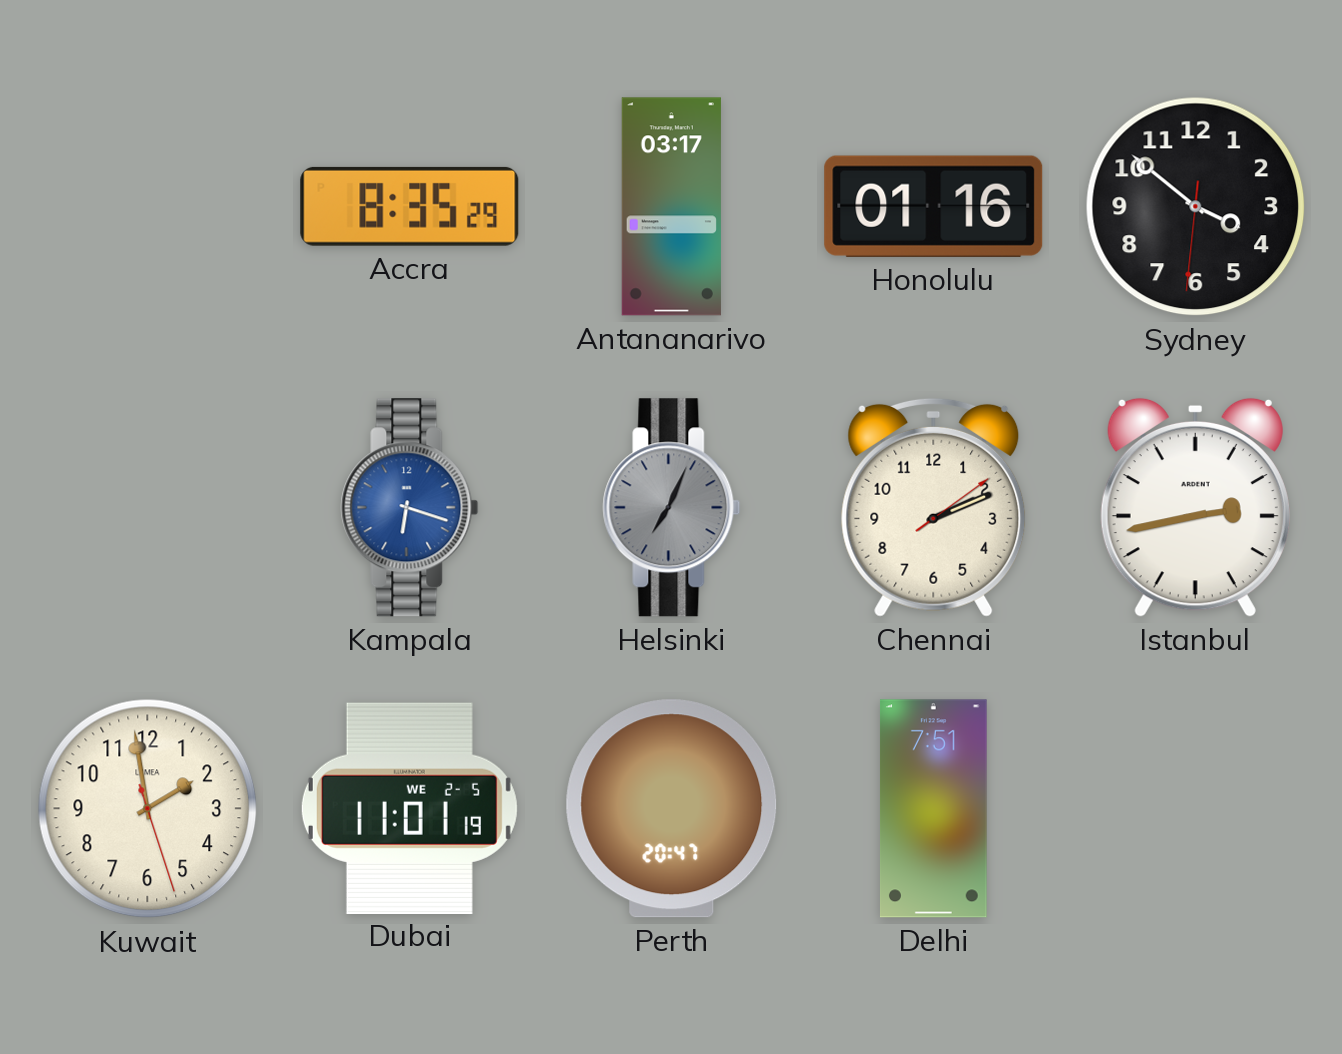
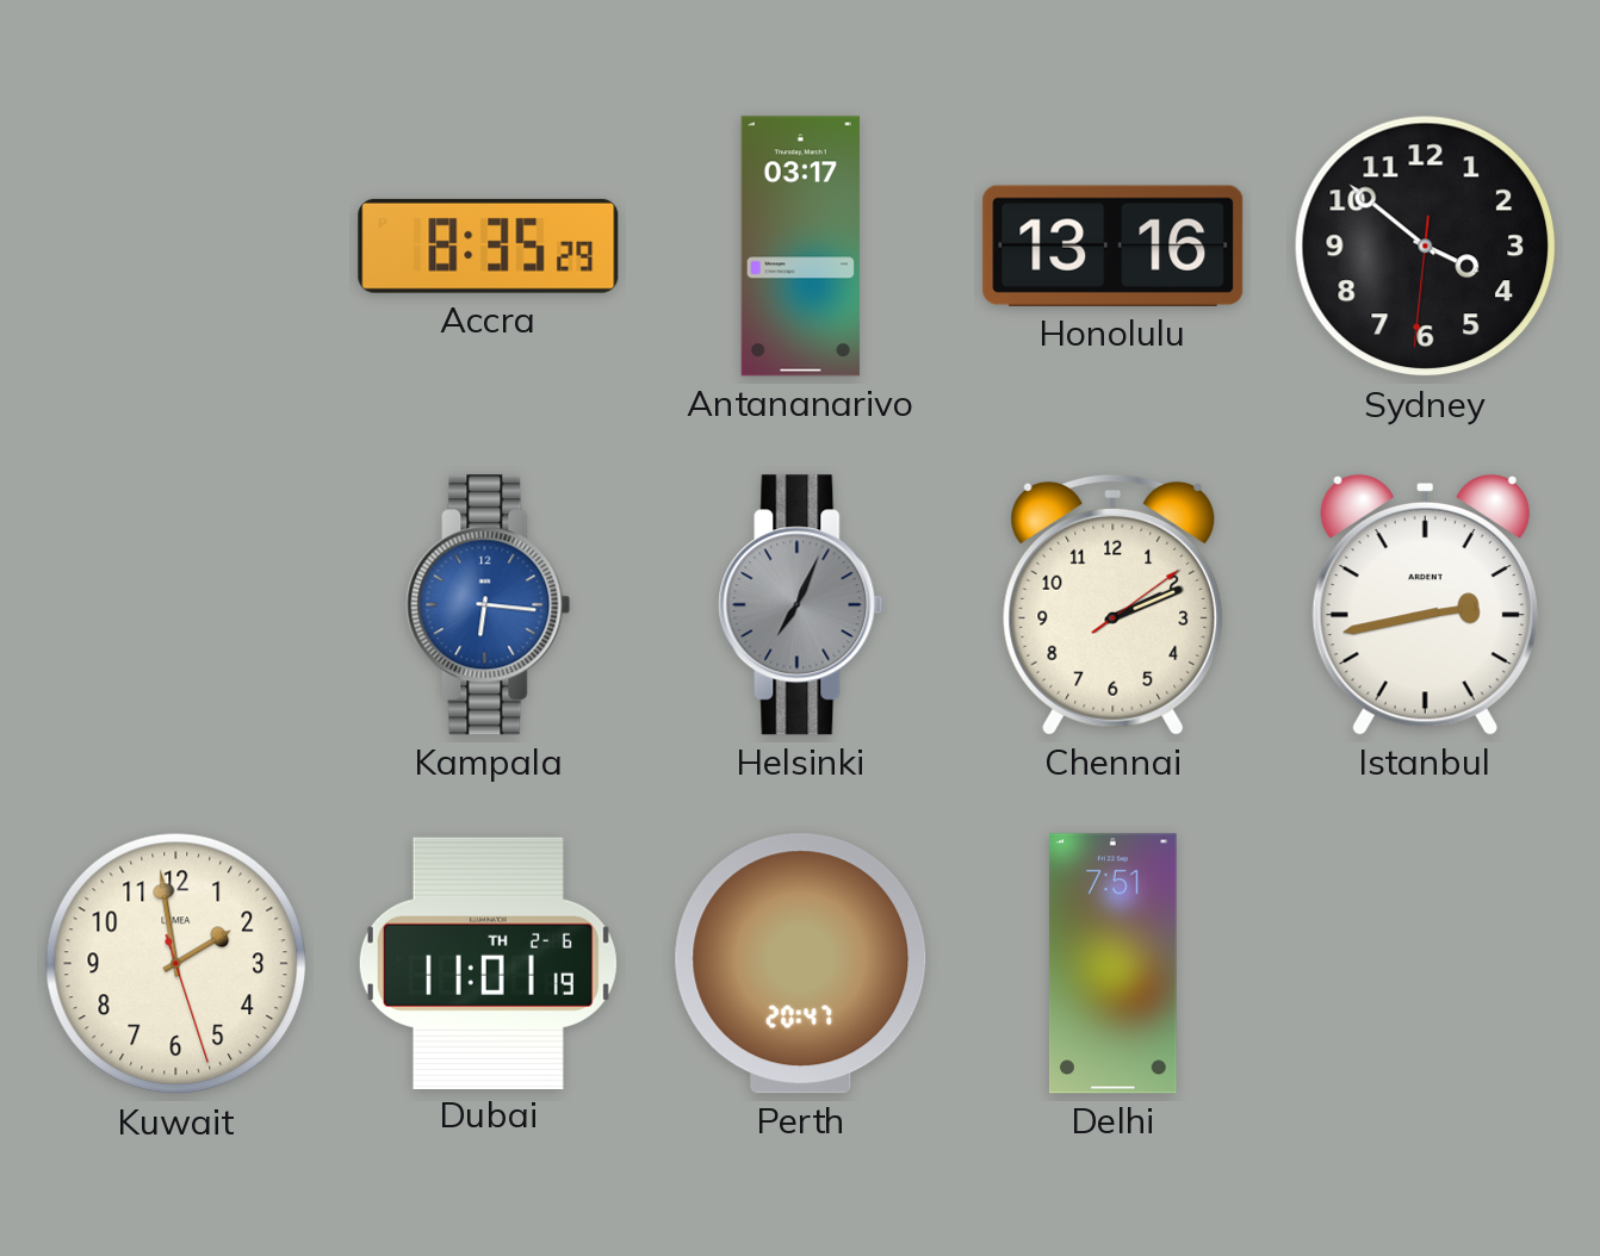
Honolulu: 01:16 -> 13:16
Kampala: 6:18 -> 6:16
Dubai date: WE 2-5 -> TH 2-6
